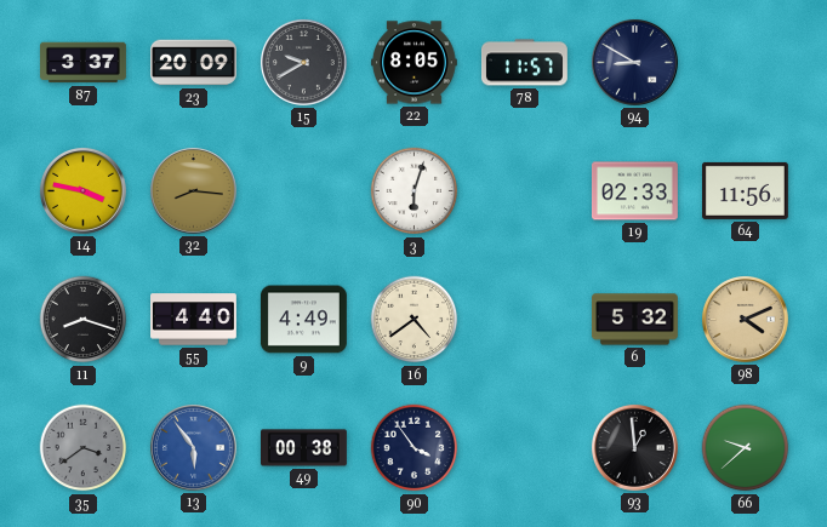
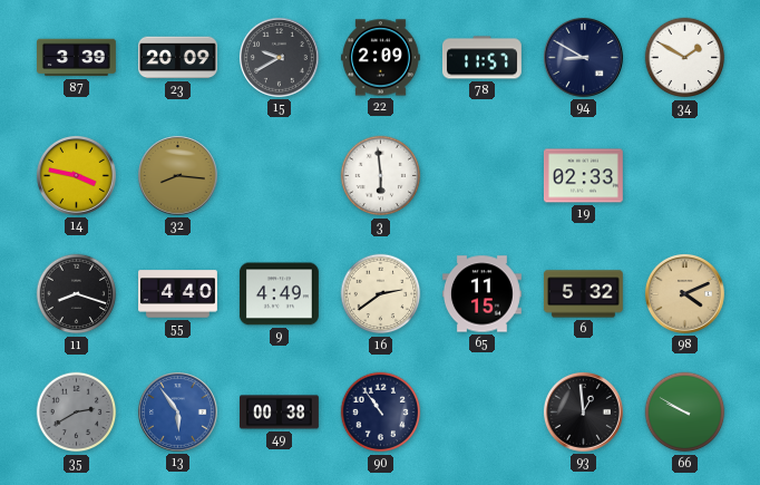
87: 3:37 -> 3:39
22: 8:05 -> 2:09
34: none -> 1:50
3: 6:03 -> 5:59
64: 11:56 -> none
16: 4:39 -> 2:39
65: none -> 11:15
35: 3:39 -> 2:40
90: 3:54 -> 10:54
66: 9:38 -> 9:50
